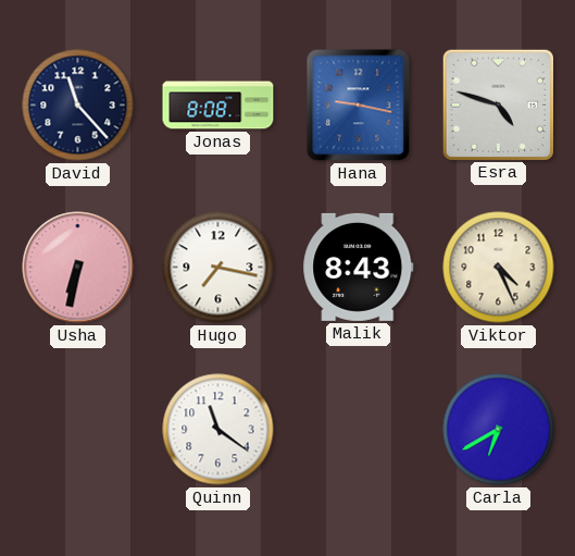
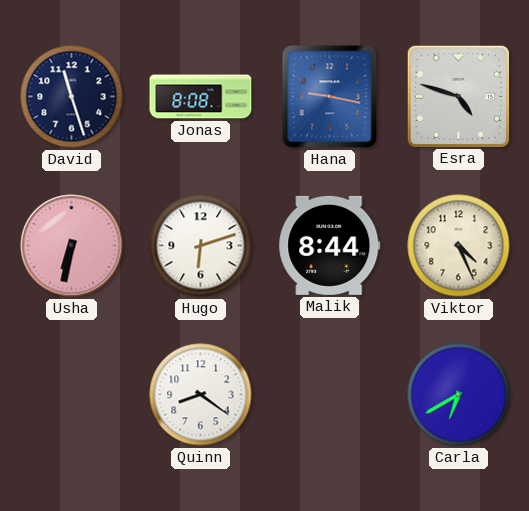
David: 11:23 -> 11:27
Hugo: 7:17 -> 6:12
Malik: 8:43 -> 8:44
Quinn: 11:21 -> 8:21
